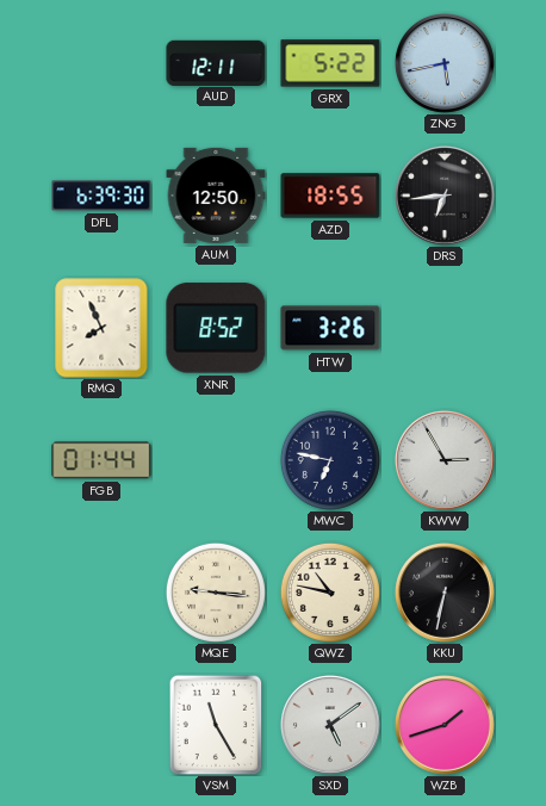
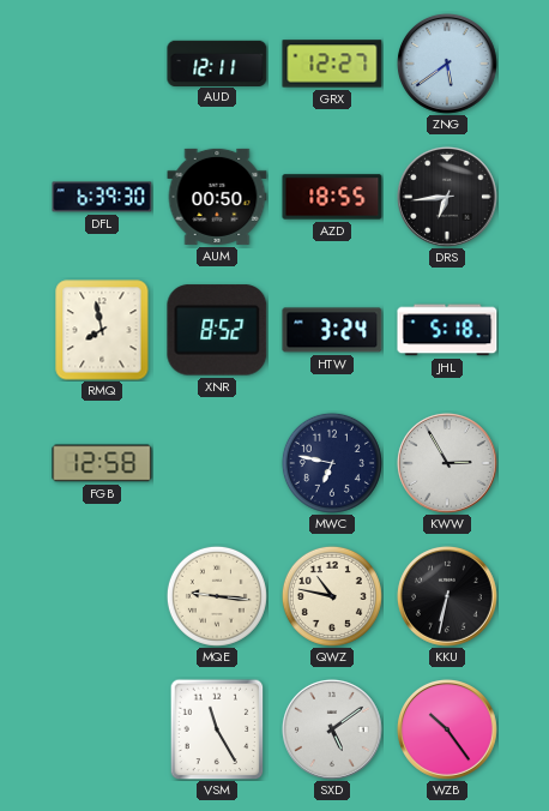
GRX: 5:22 -> 12:27
ZNG: 5:43 -> 5:39
AUM: 12:50 -> 00:50
RMQ: 7:56 -> 7:58
HTW: 3:26 -> 3:24
JHL: none -> 5:18
FGB: 01:44 -> 12:58
WZB: 1:42 -> 10:24
